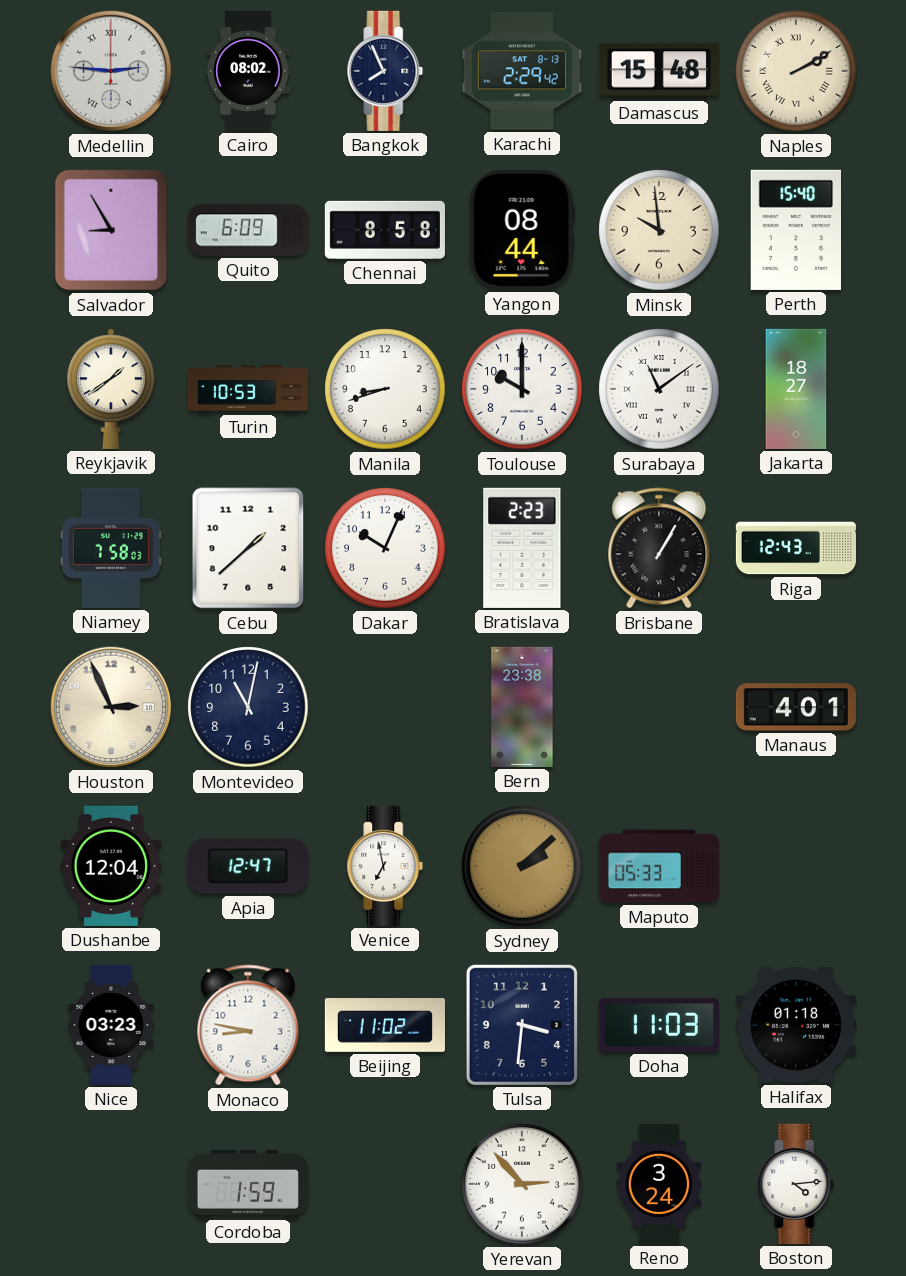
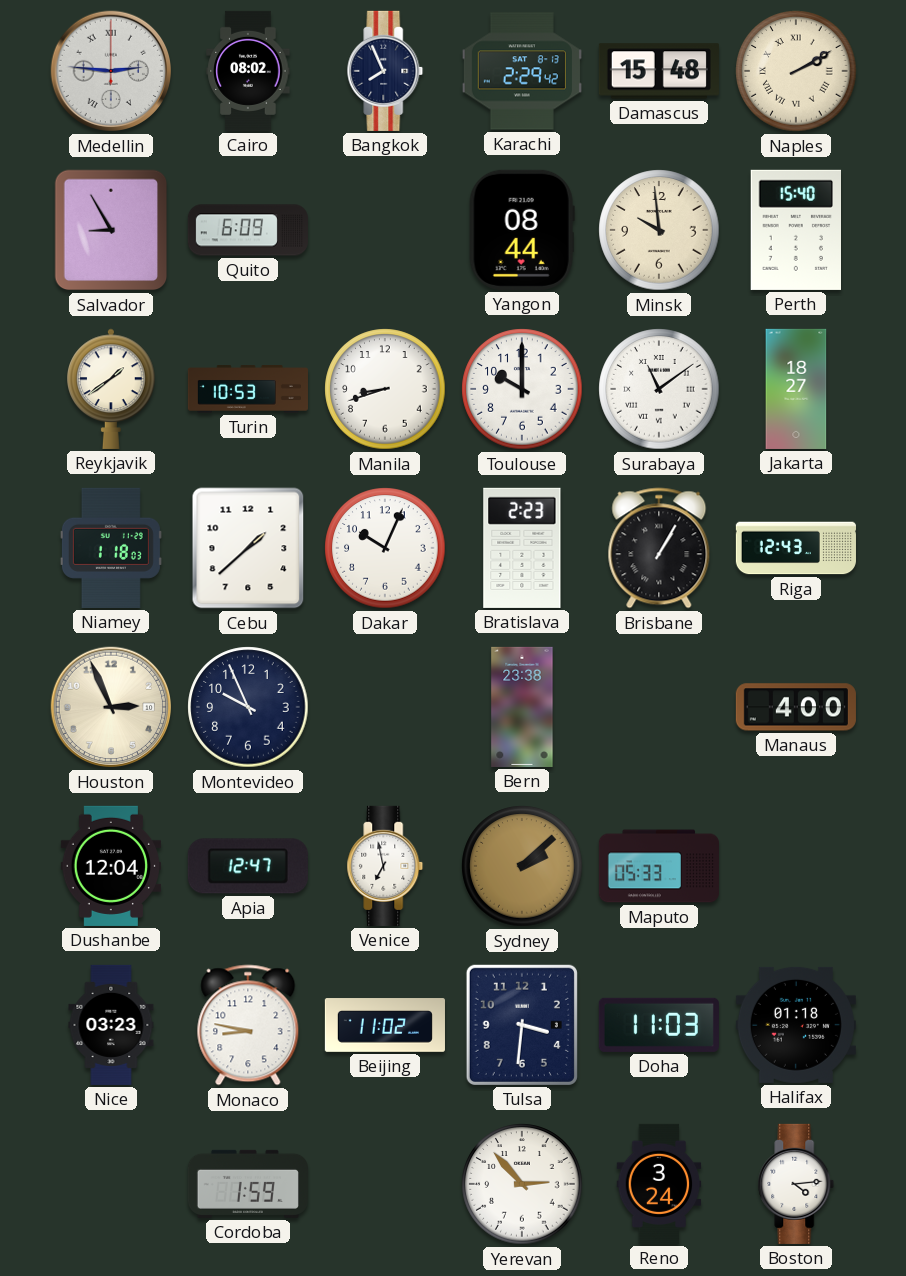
Chennai: 8:58 -> none
Niamey: 7:58 -> 1:18
Montevideo: 11:02 -> 9:56
Manaus: 4:01 -> 4:00
